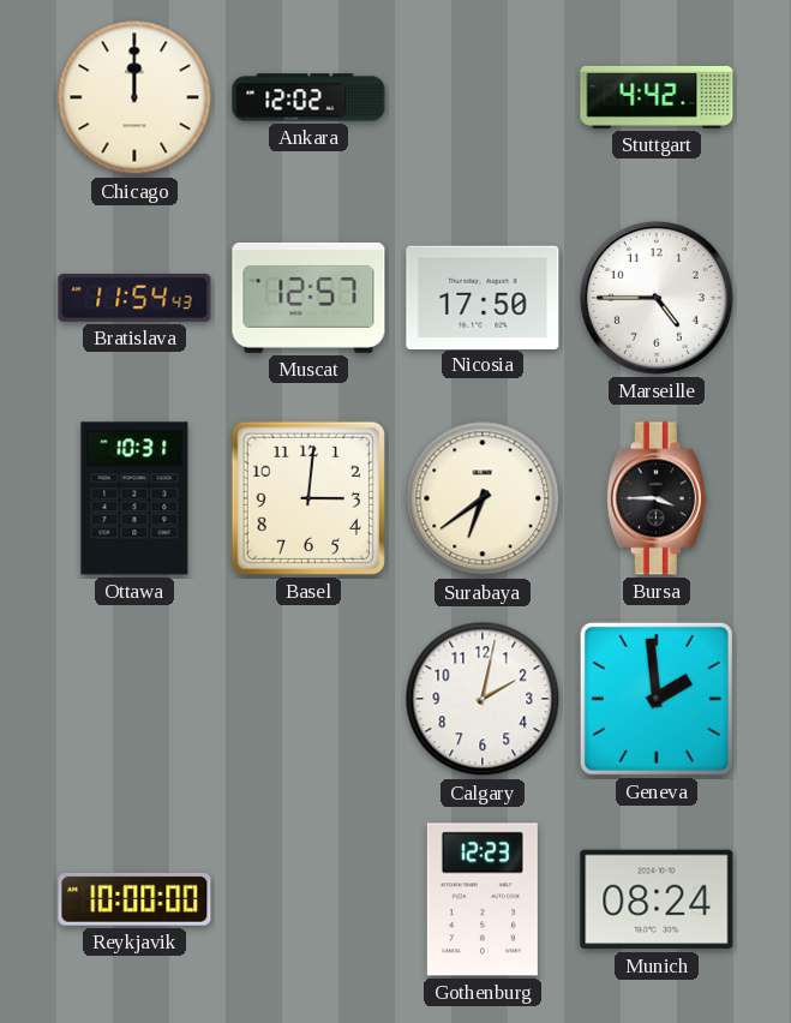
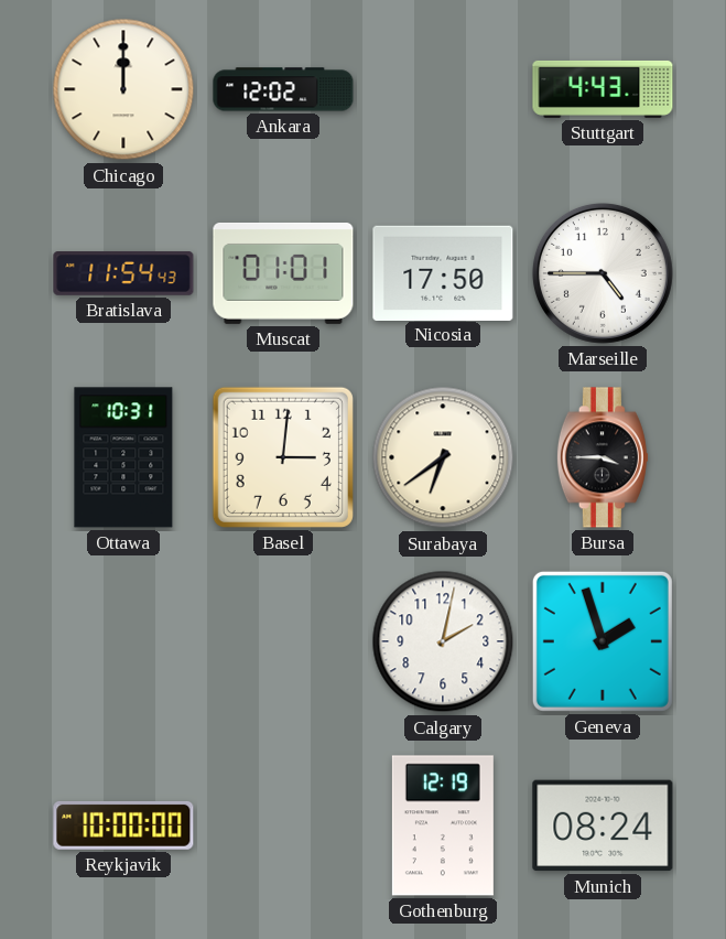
Stuttgart: 4:42 -> 4:43
Muscat: 12:57 -> 01:01
Geneva: 1:59 -> 1:57
Gothenburg: 12:23 -> 12:19
